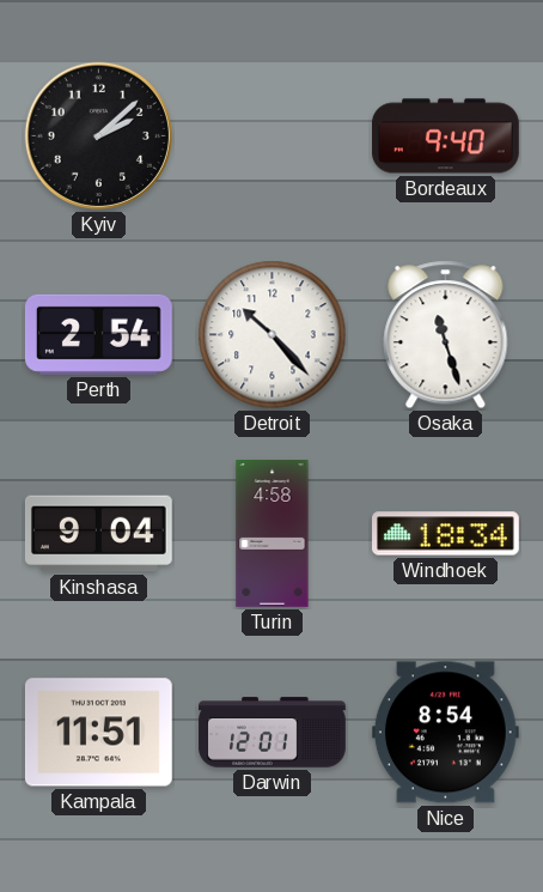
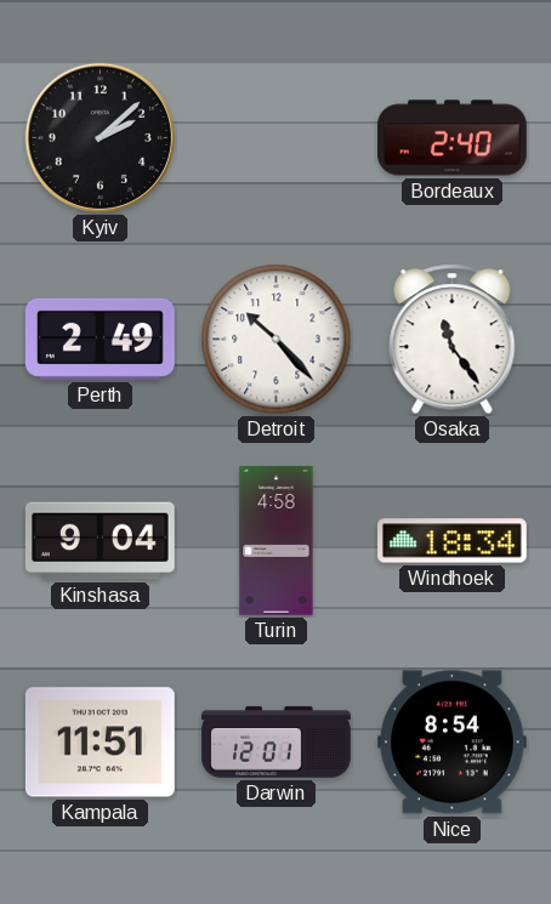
Bordeaux: 9:40 -> 2:40
Perth: 2:54 -> 2:49
Osaka: 11:27 -> 11:24
